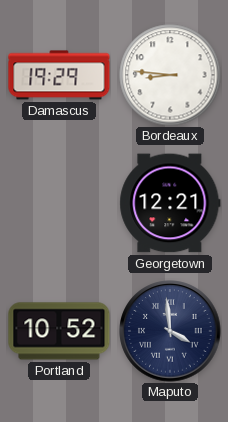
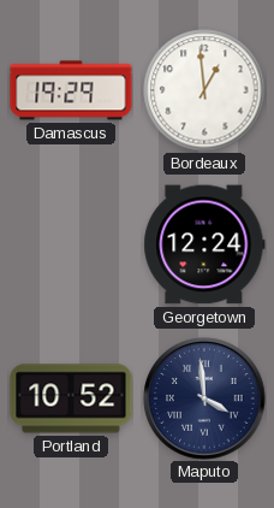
Bordeaux: 8:46 -> 12:59
Georgetown: 12:21 -> 12:24
